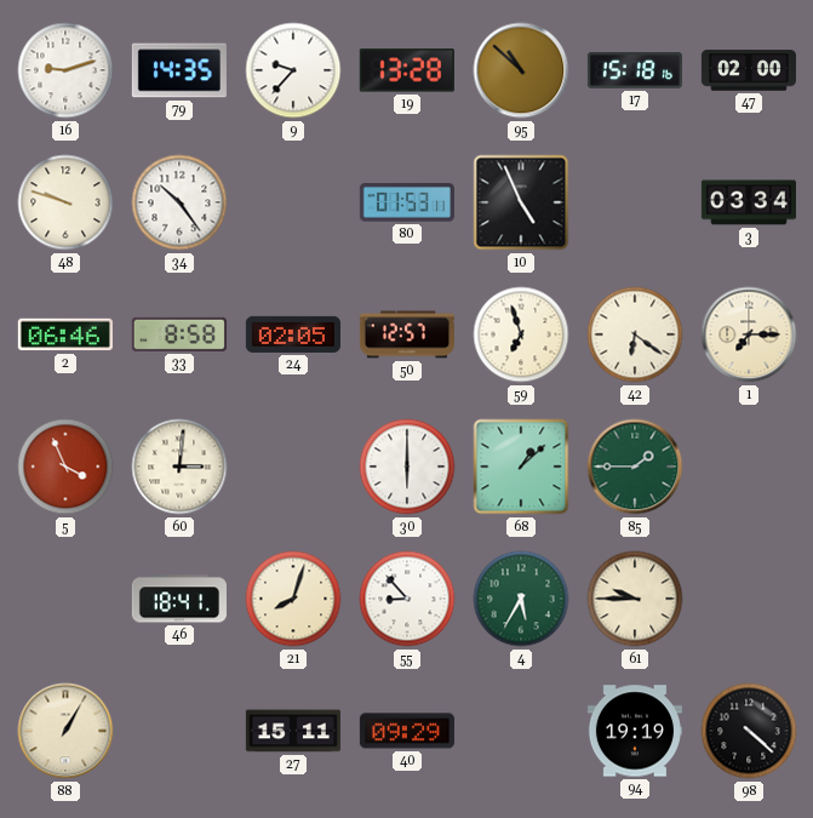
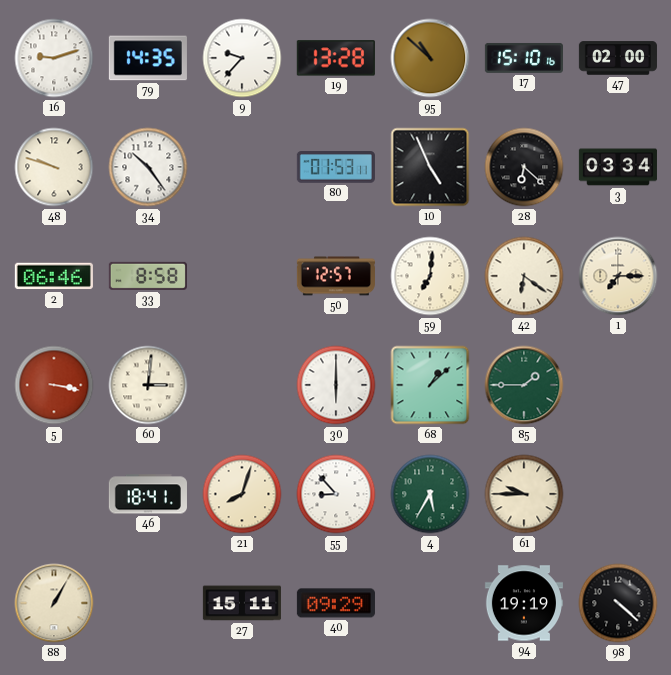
17: 15:18 -> 15:10
28: none -> 6:22
24: 02:05 -> none
59: 6:57 -> 7:01
5: 3:56 -> 3:17
